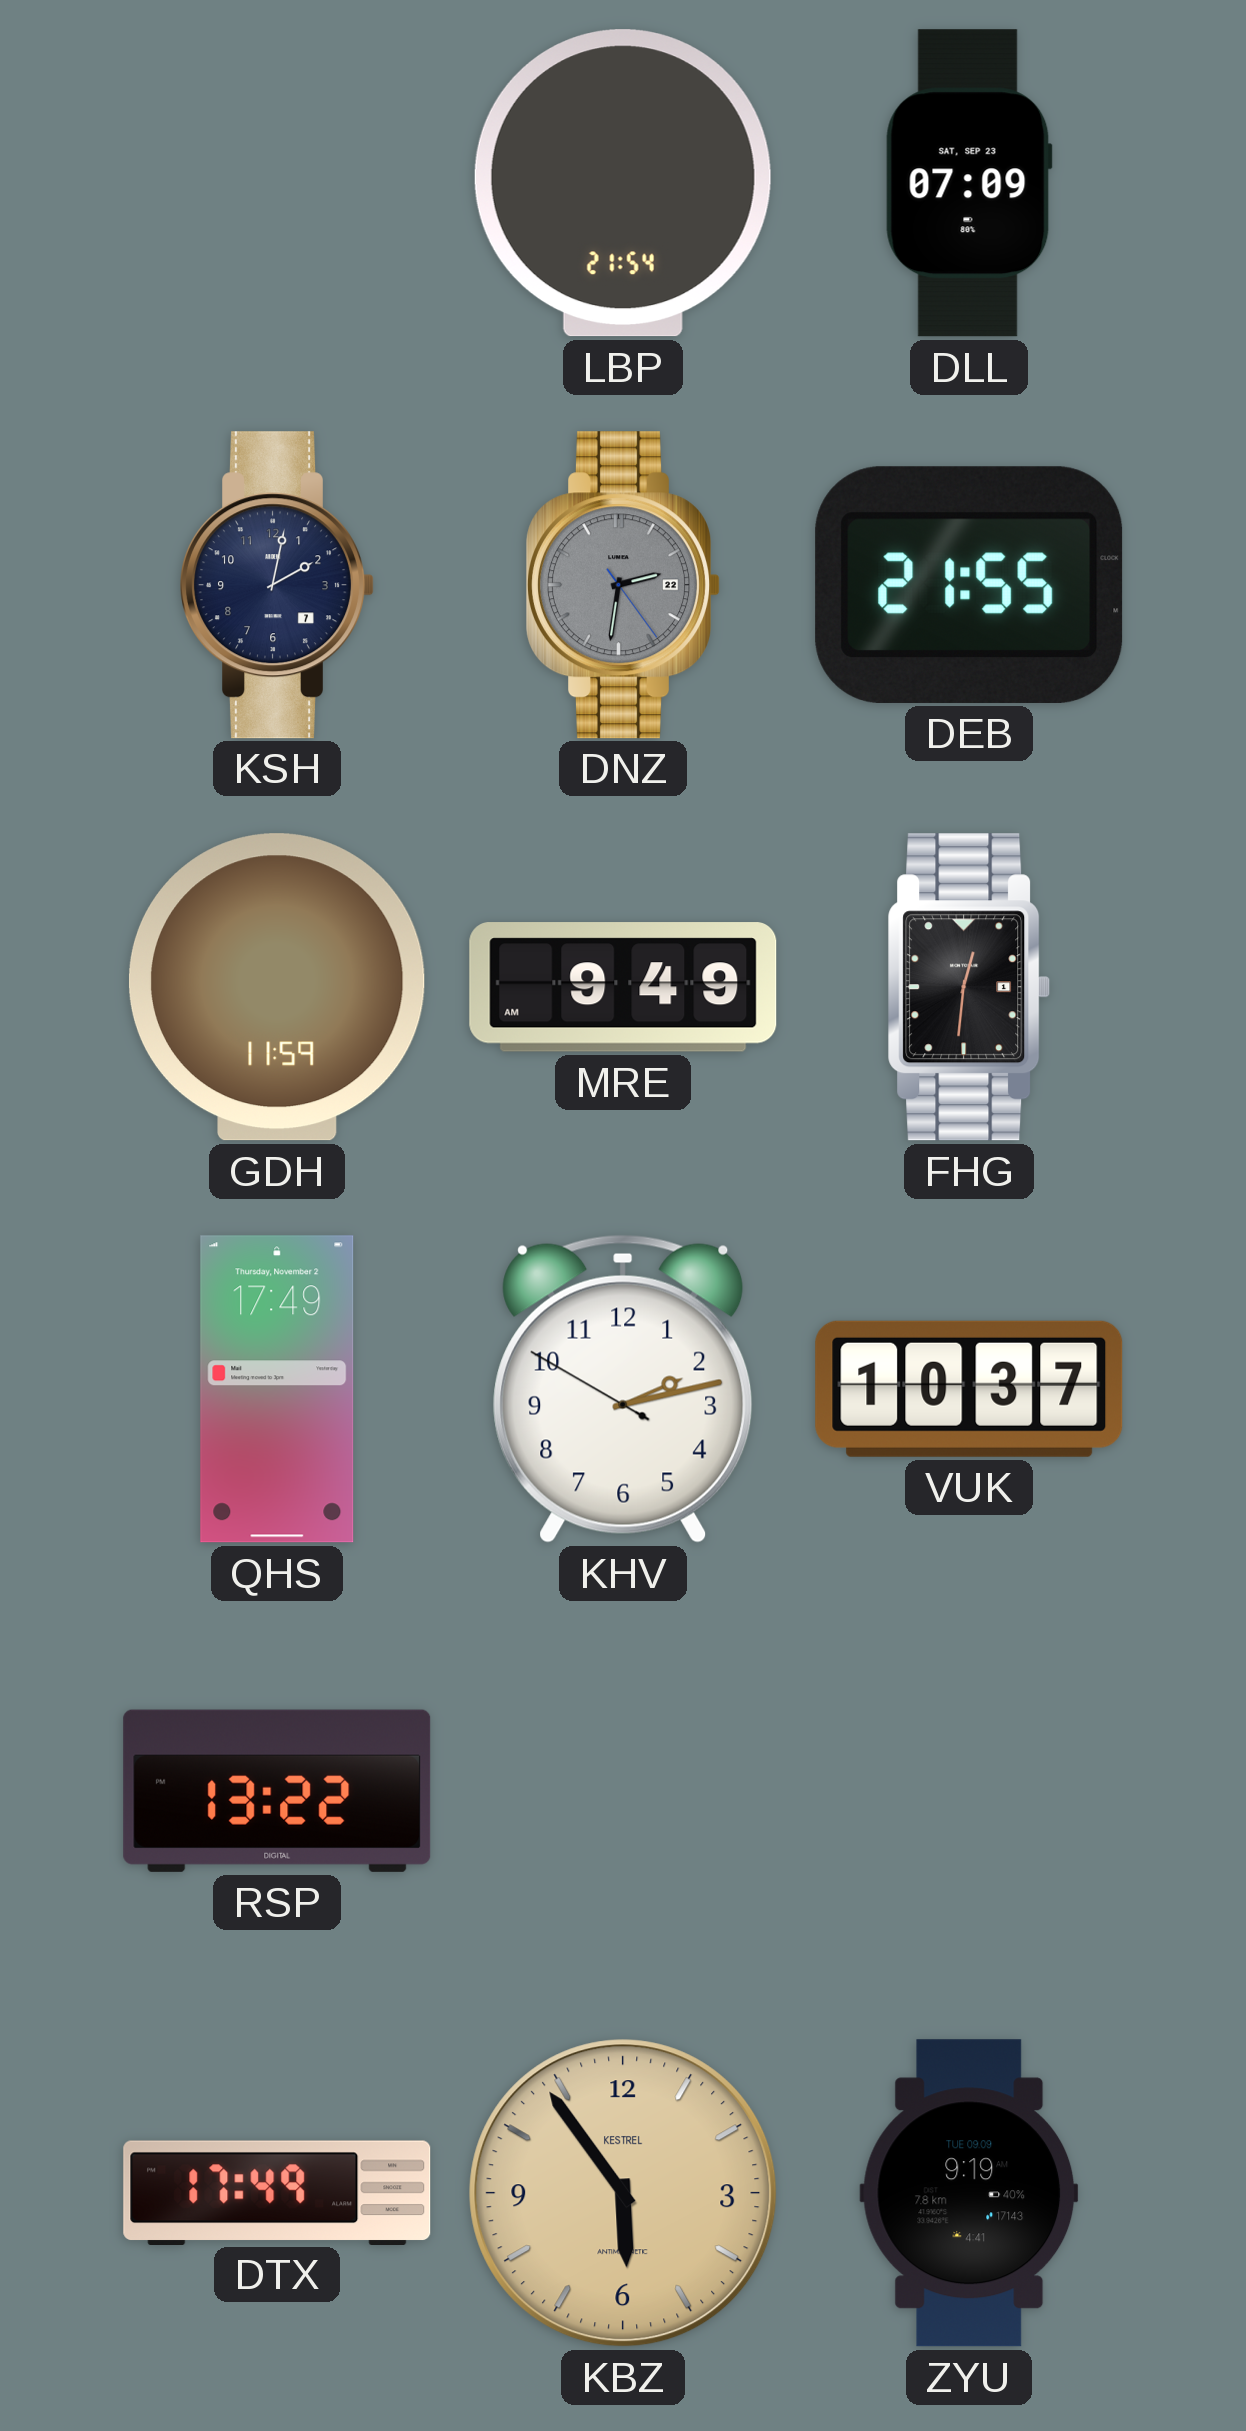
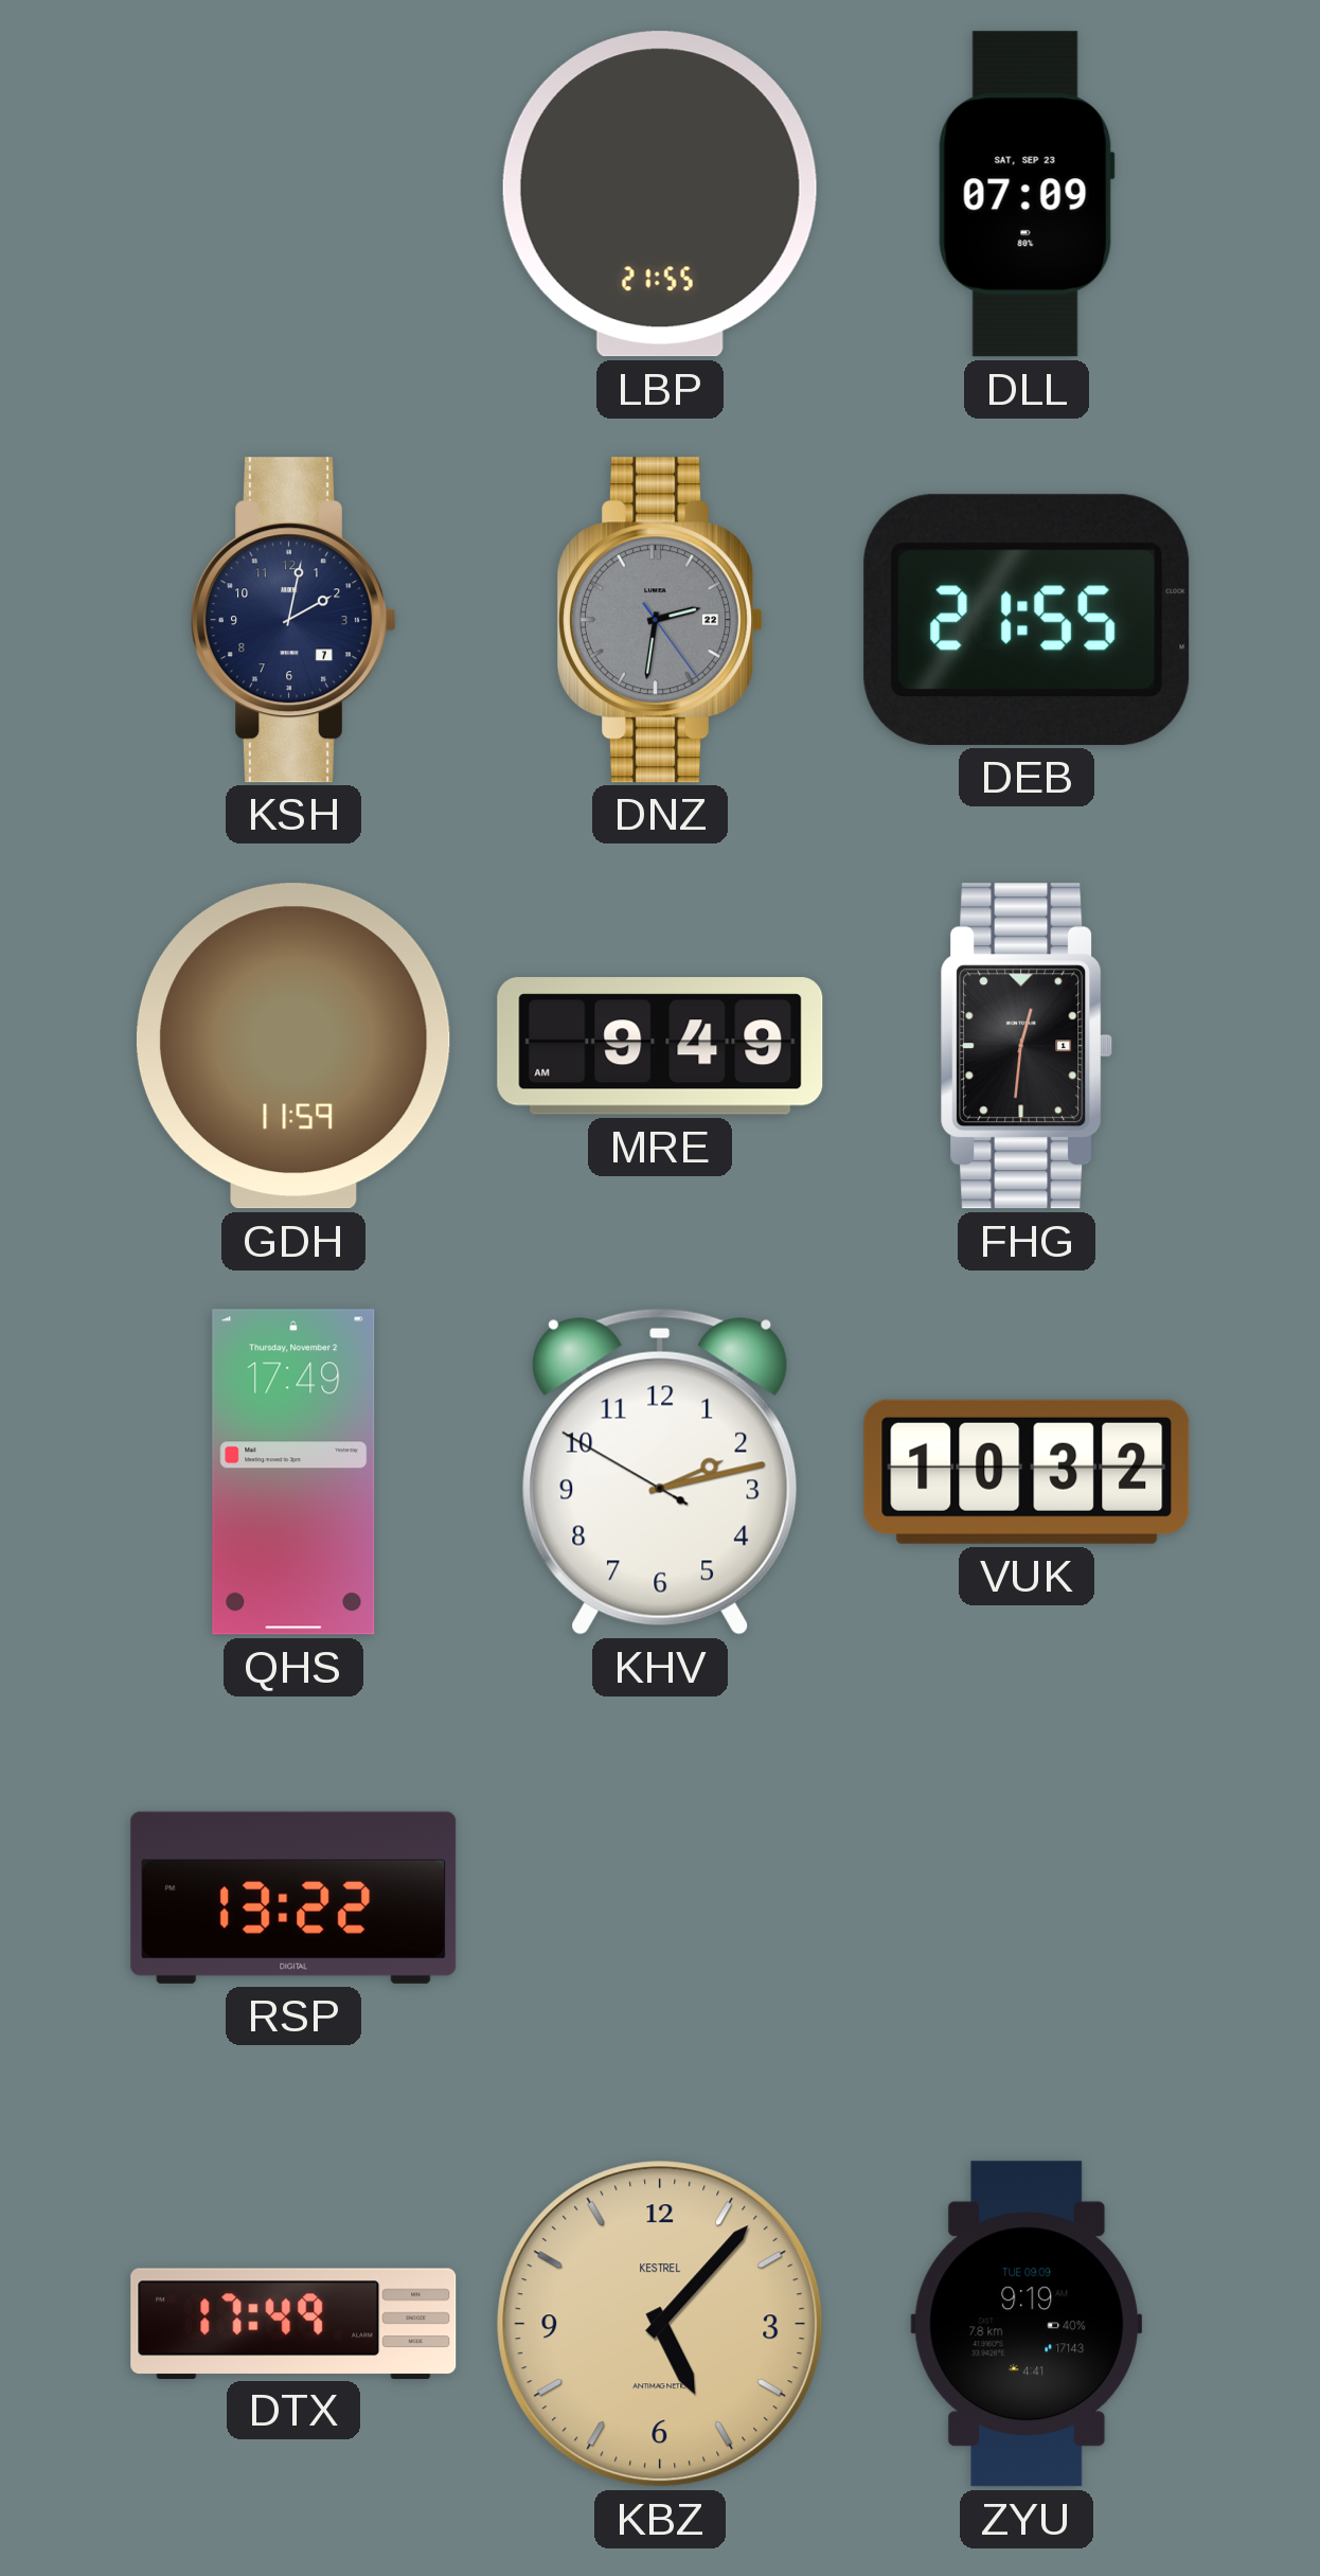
LBP: 21:54 -> 21:55
VUK: 10:37 -> 10:32
KBZ: 5:54 -> 5:07
